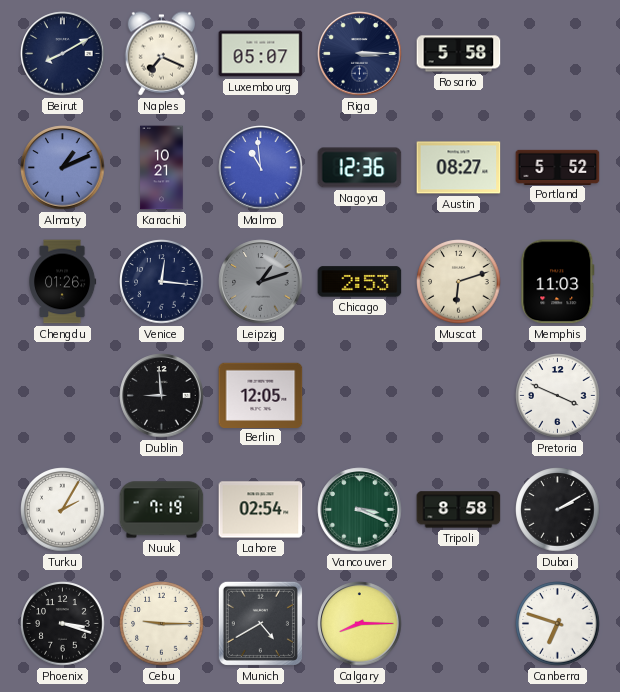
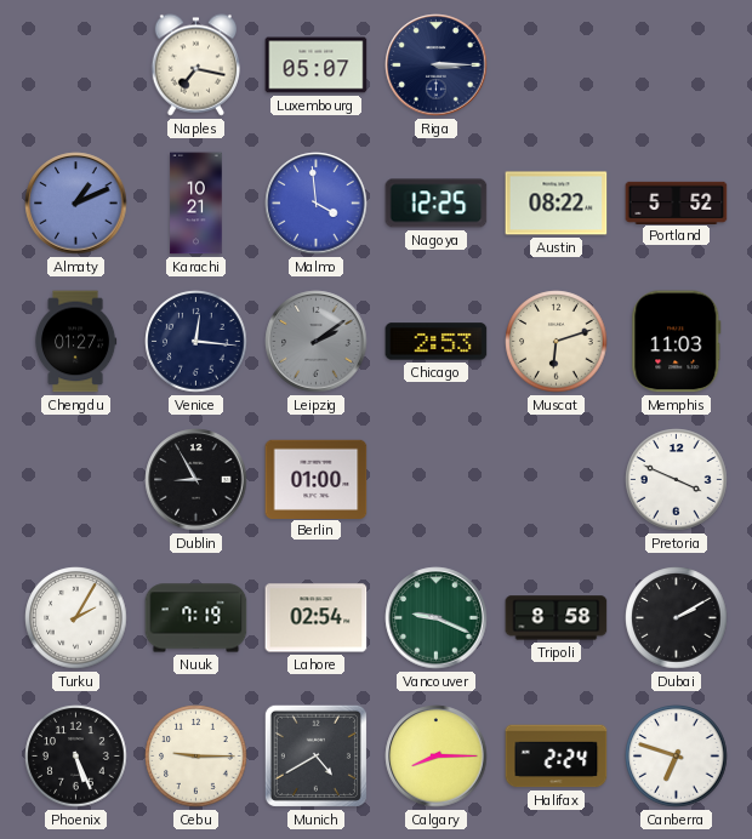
Beirut: 8:10 -> none
Naples: 7:19 -> 7:17
Rosario: 5:58 -> none
Malmo: 10:59 -> 3:59
Nagoya: 12:36 -> 12:25
Austin: 08:27 -> 08:22
Chengdu: 01:26 -> 01:27
Leipzig: 1:12 -> 2:09
Dublin: 8:59 -> 8:55
Berlin: 12:05 -> 01:00
Vancouver: 3:19 -> 9:19
Phoenix: 3:18 -> 5:26
Halifax: none -> 2:24
